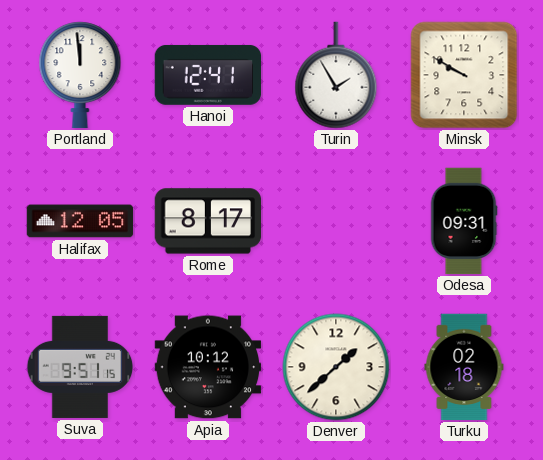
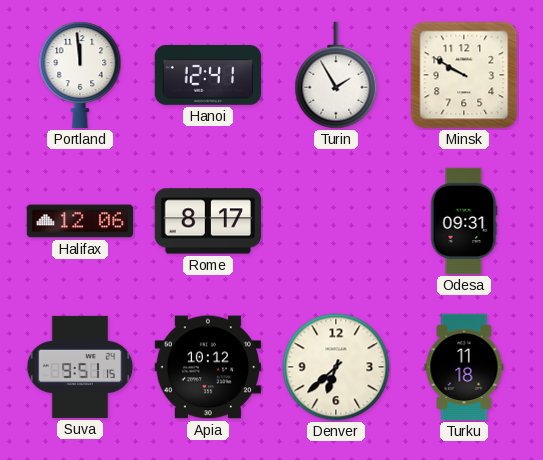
Halifax: 12:05 -> 12:06
Denver: 1:38 -> 6:38
Turku: 02:18 -> 11:18
